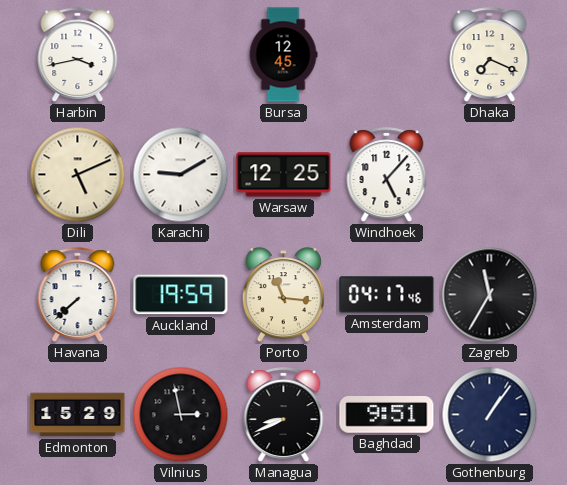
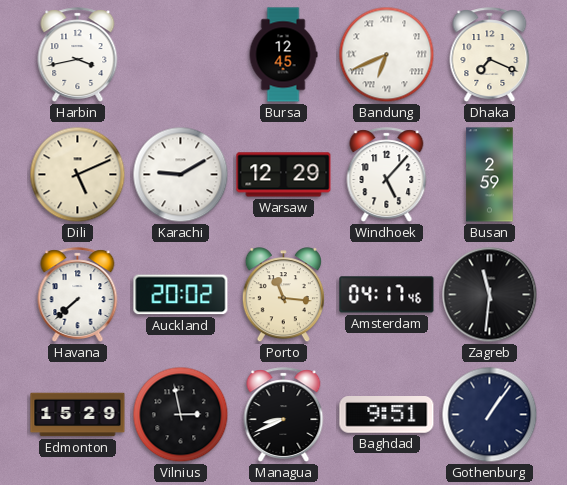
Bandung: none -> 6:41
Warsaw: 12:25 -> 12:29
Busan: none -> 2:59
Auckland: 19:59 -> 20:02
Zagreb: 11:35 -> 11:31
